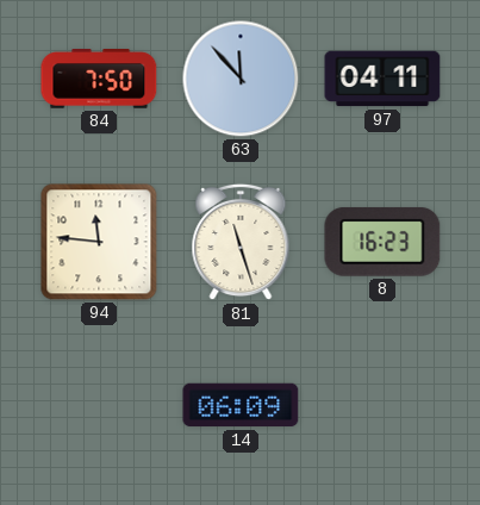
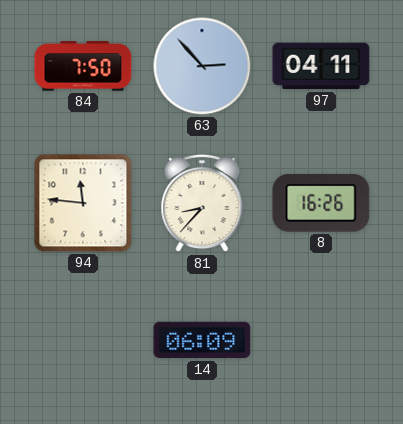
63: 11:53 -> 2:53
81: 11:27 -> 8:37
8: 16:23 -> 16:26
